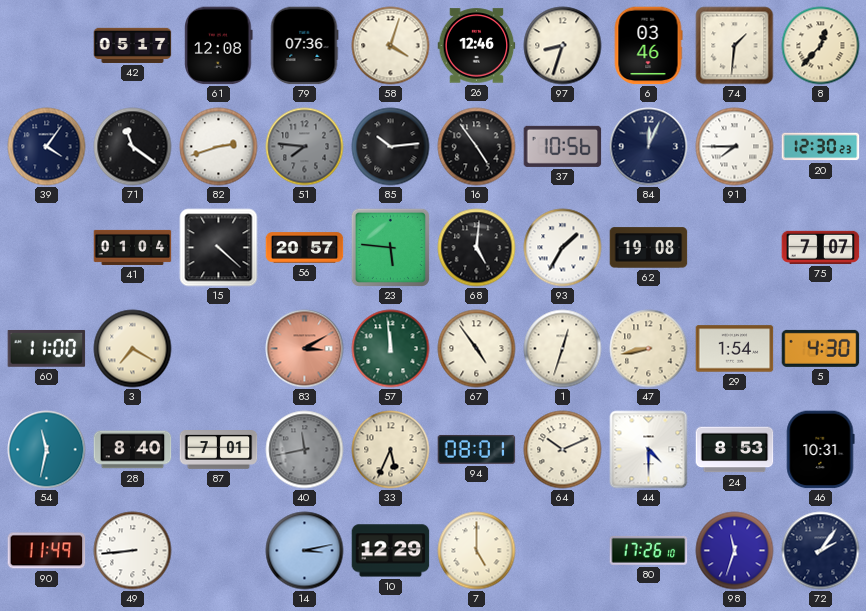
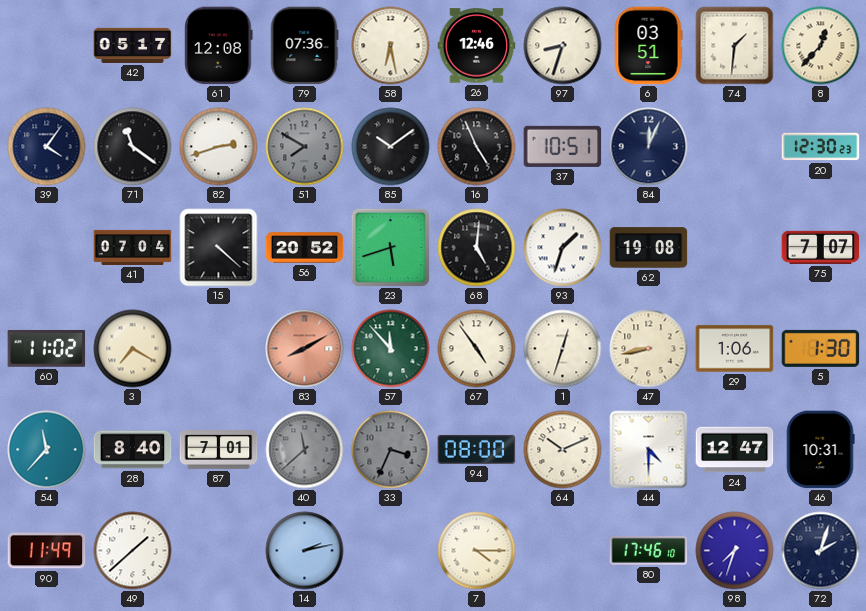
58: 4:03 -> 6:28
6: 03:46 -> 03:51
51: 7:46 -> 7:50
85: 10:14 -> 10:09
16: 4:54 -> 4:56
37: 10:56 -> 10:51
91: 7:45 -> none
41: 01:04 -> 07:04
56: 20:57 -> 20:52
23: 5:46 -> 5:42
93: 1:35 -> 1:33
60: 11:00 -> 11:02
83: 3:10 -> 8:10
57: 11:59 -> 11:53
29: 1:54 -> 1:06
5: 4:30 -> 1:30
54: 11:32 -> 11:37
40: 11:43 -> 11:38
33: 5:34 -> 3:34
33 dial: cream -> grey
94: 08:01 -> 08:00
24: 8:53 -> 12:47
49: 8:44 -> 1:38
14: 3:13 -> 2:13
10: 12:29 -> none
7: 5:00 -> 4:15
80: 17:26 -> 17:46
98: 11:33 -> 7:33
72: 2:06 -> 2:03
